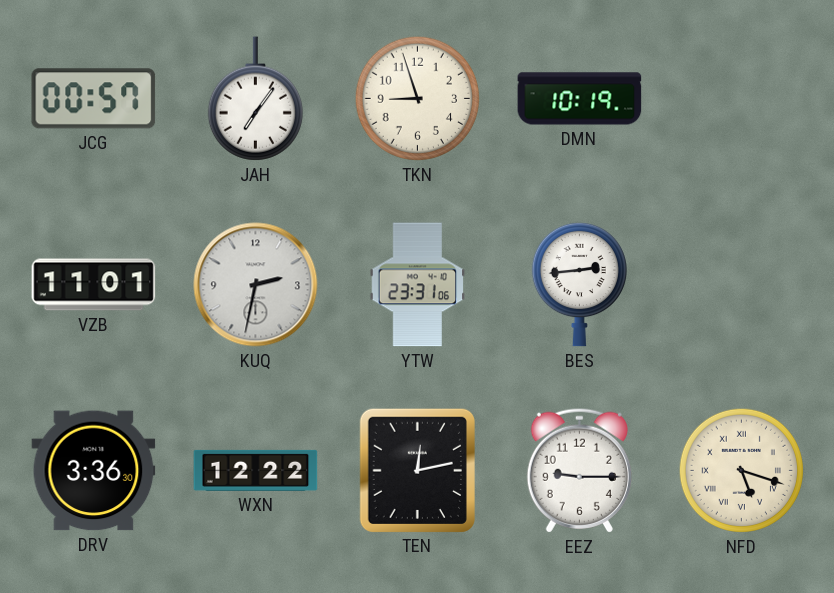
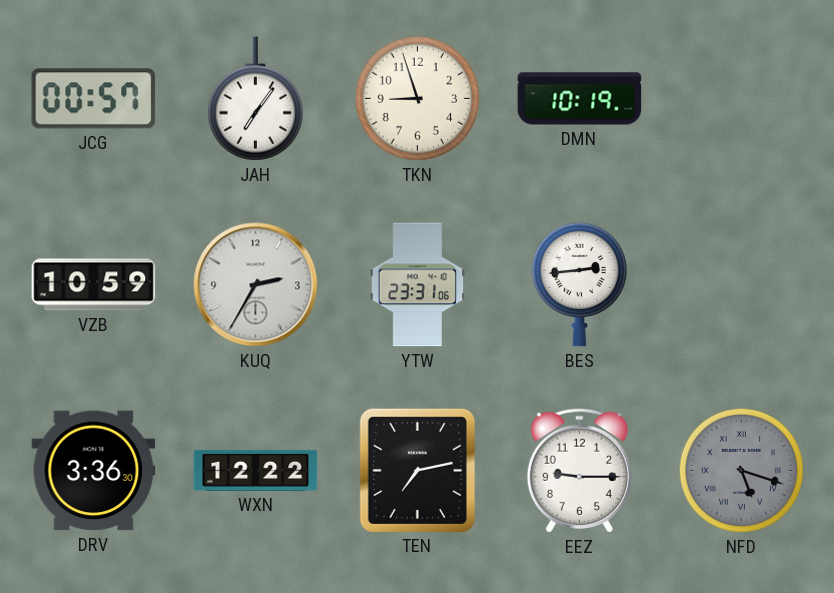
VZB: 11:01 -> 10:59
KUQ: 2:32 -> 2:35
TEN: 12:13 -> 7:13
NFD dial: cream -> grey
